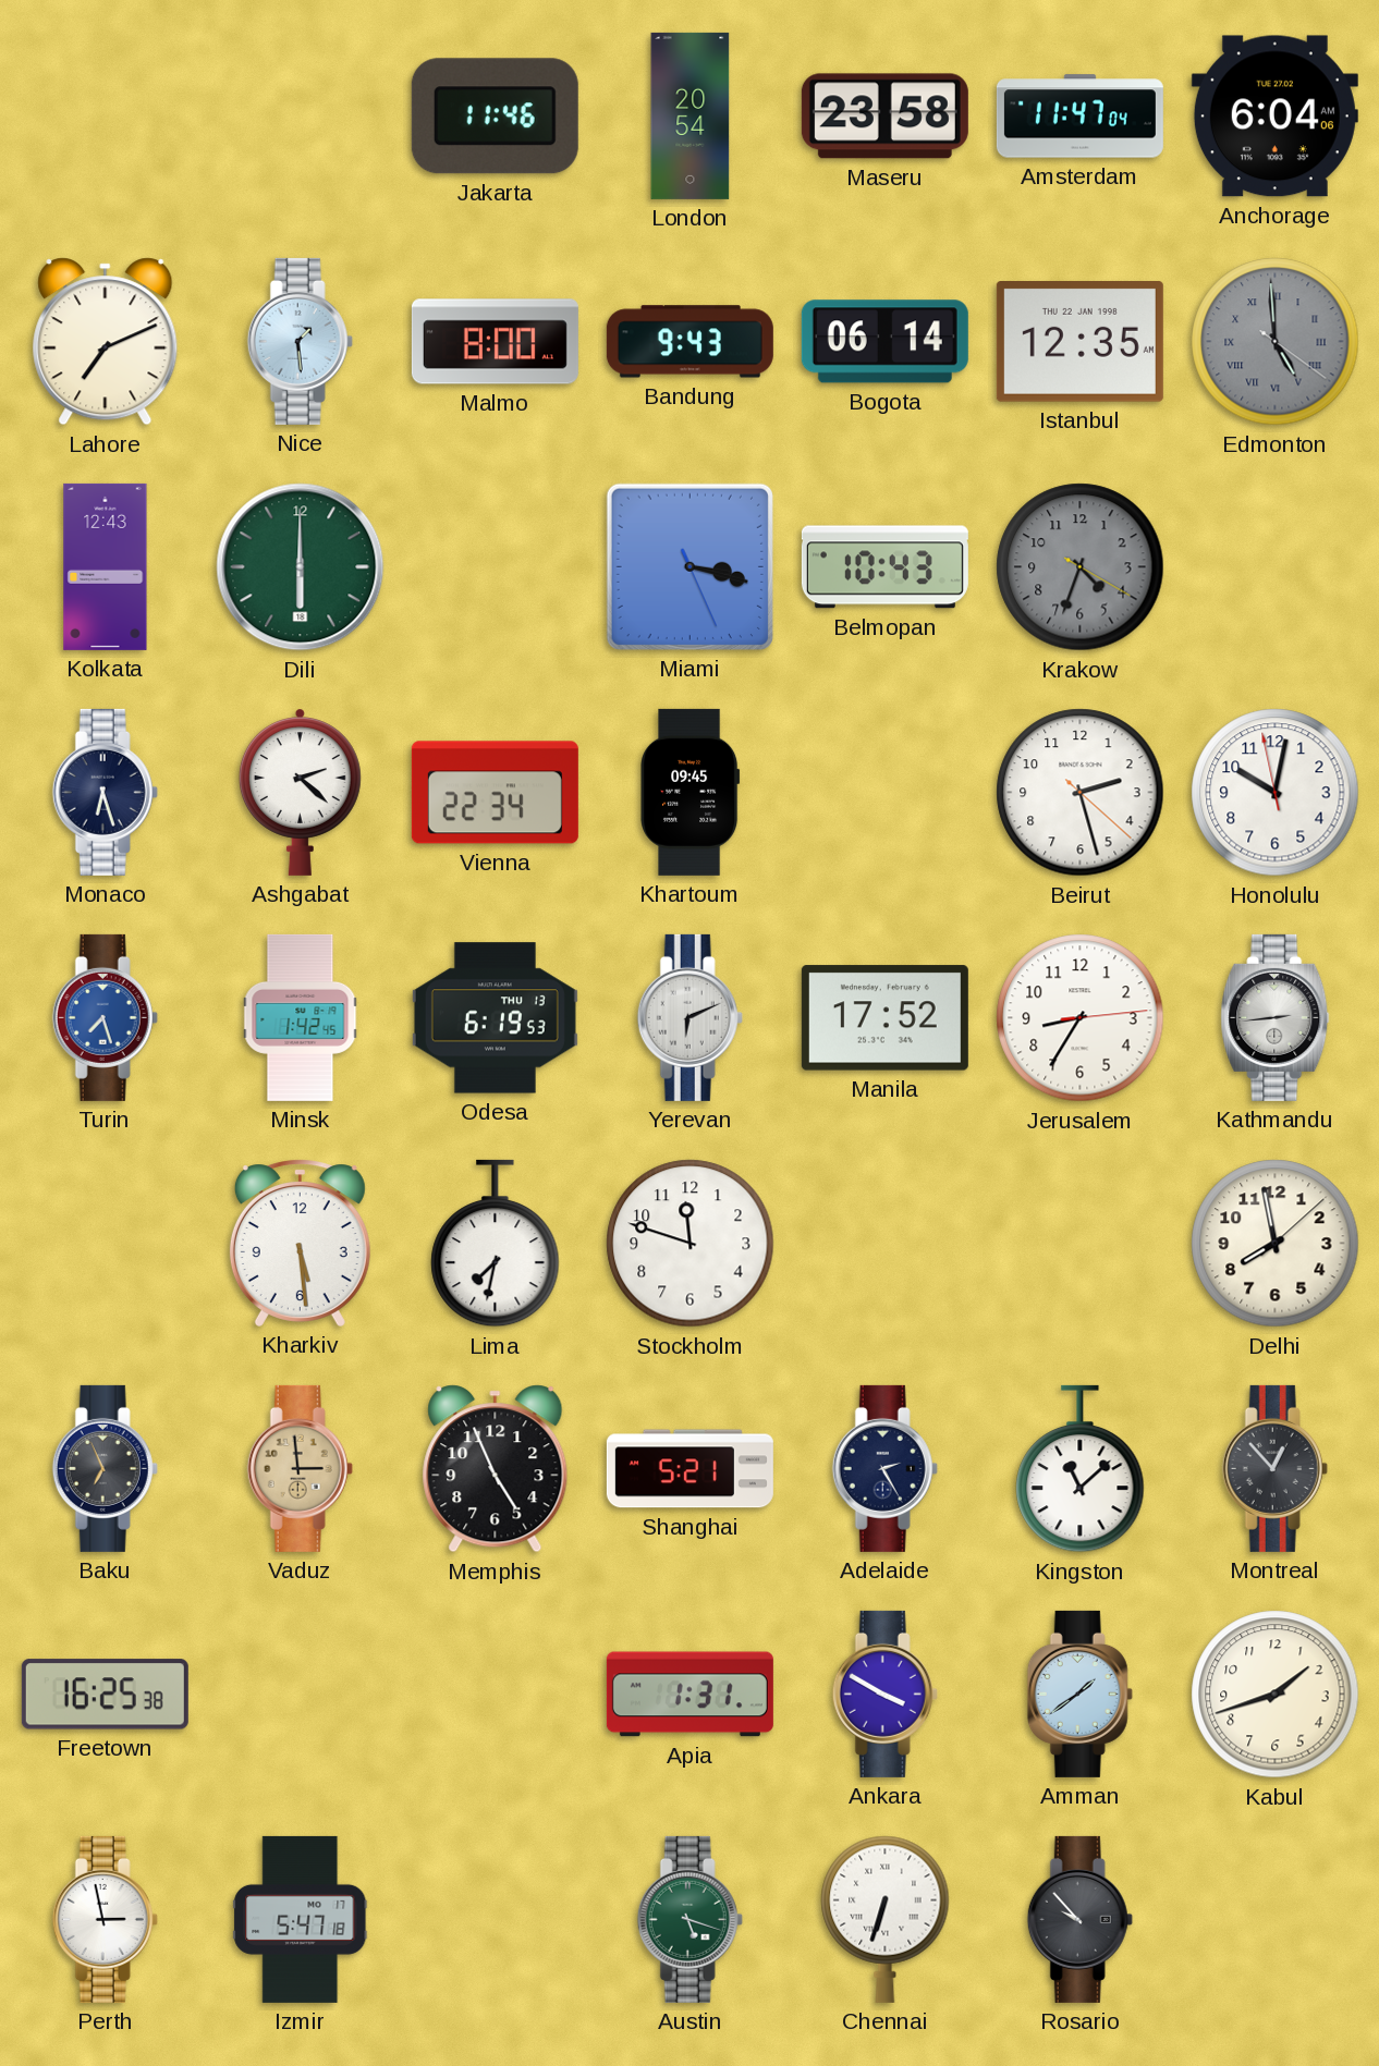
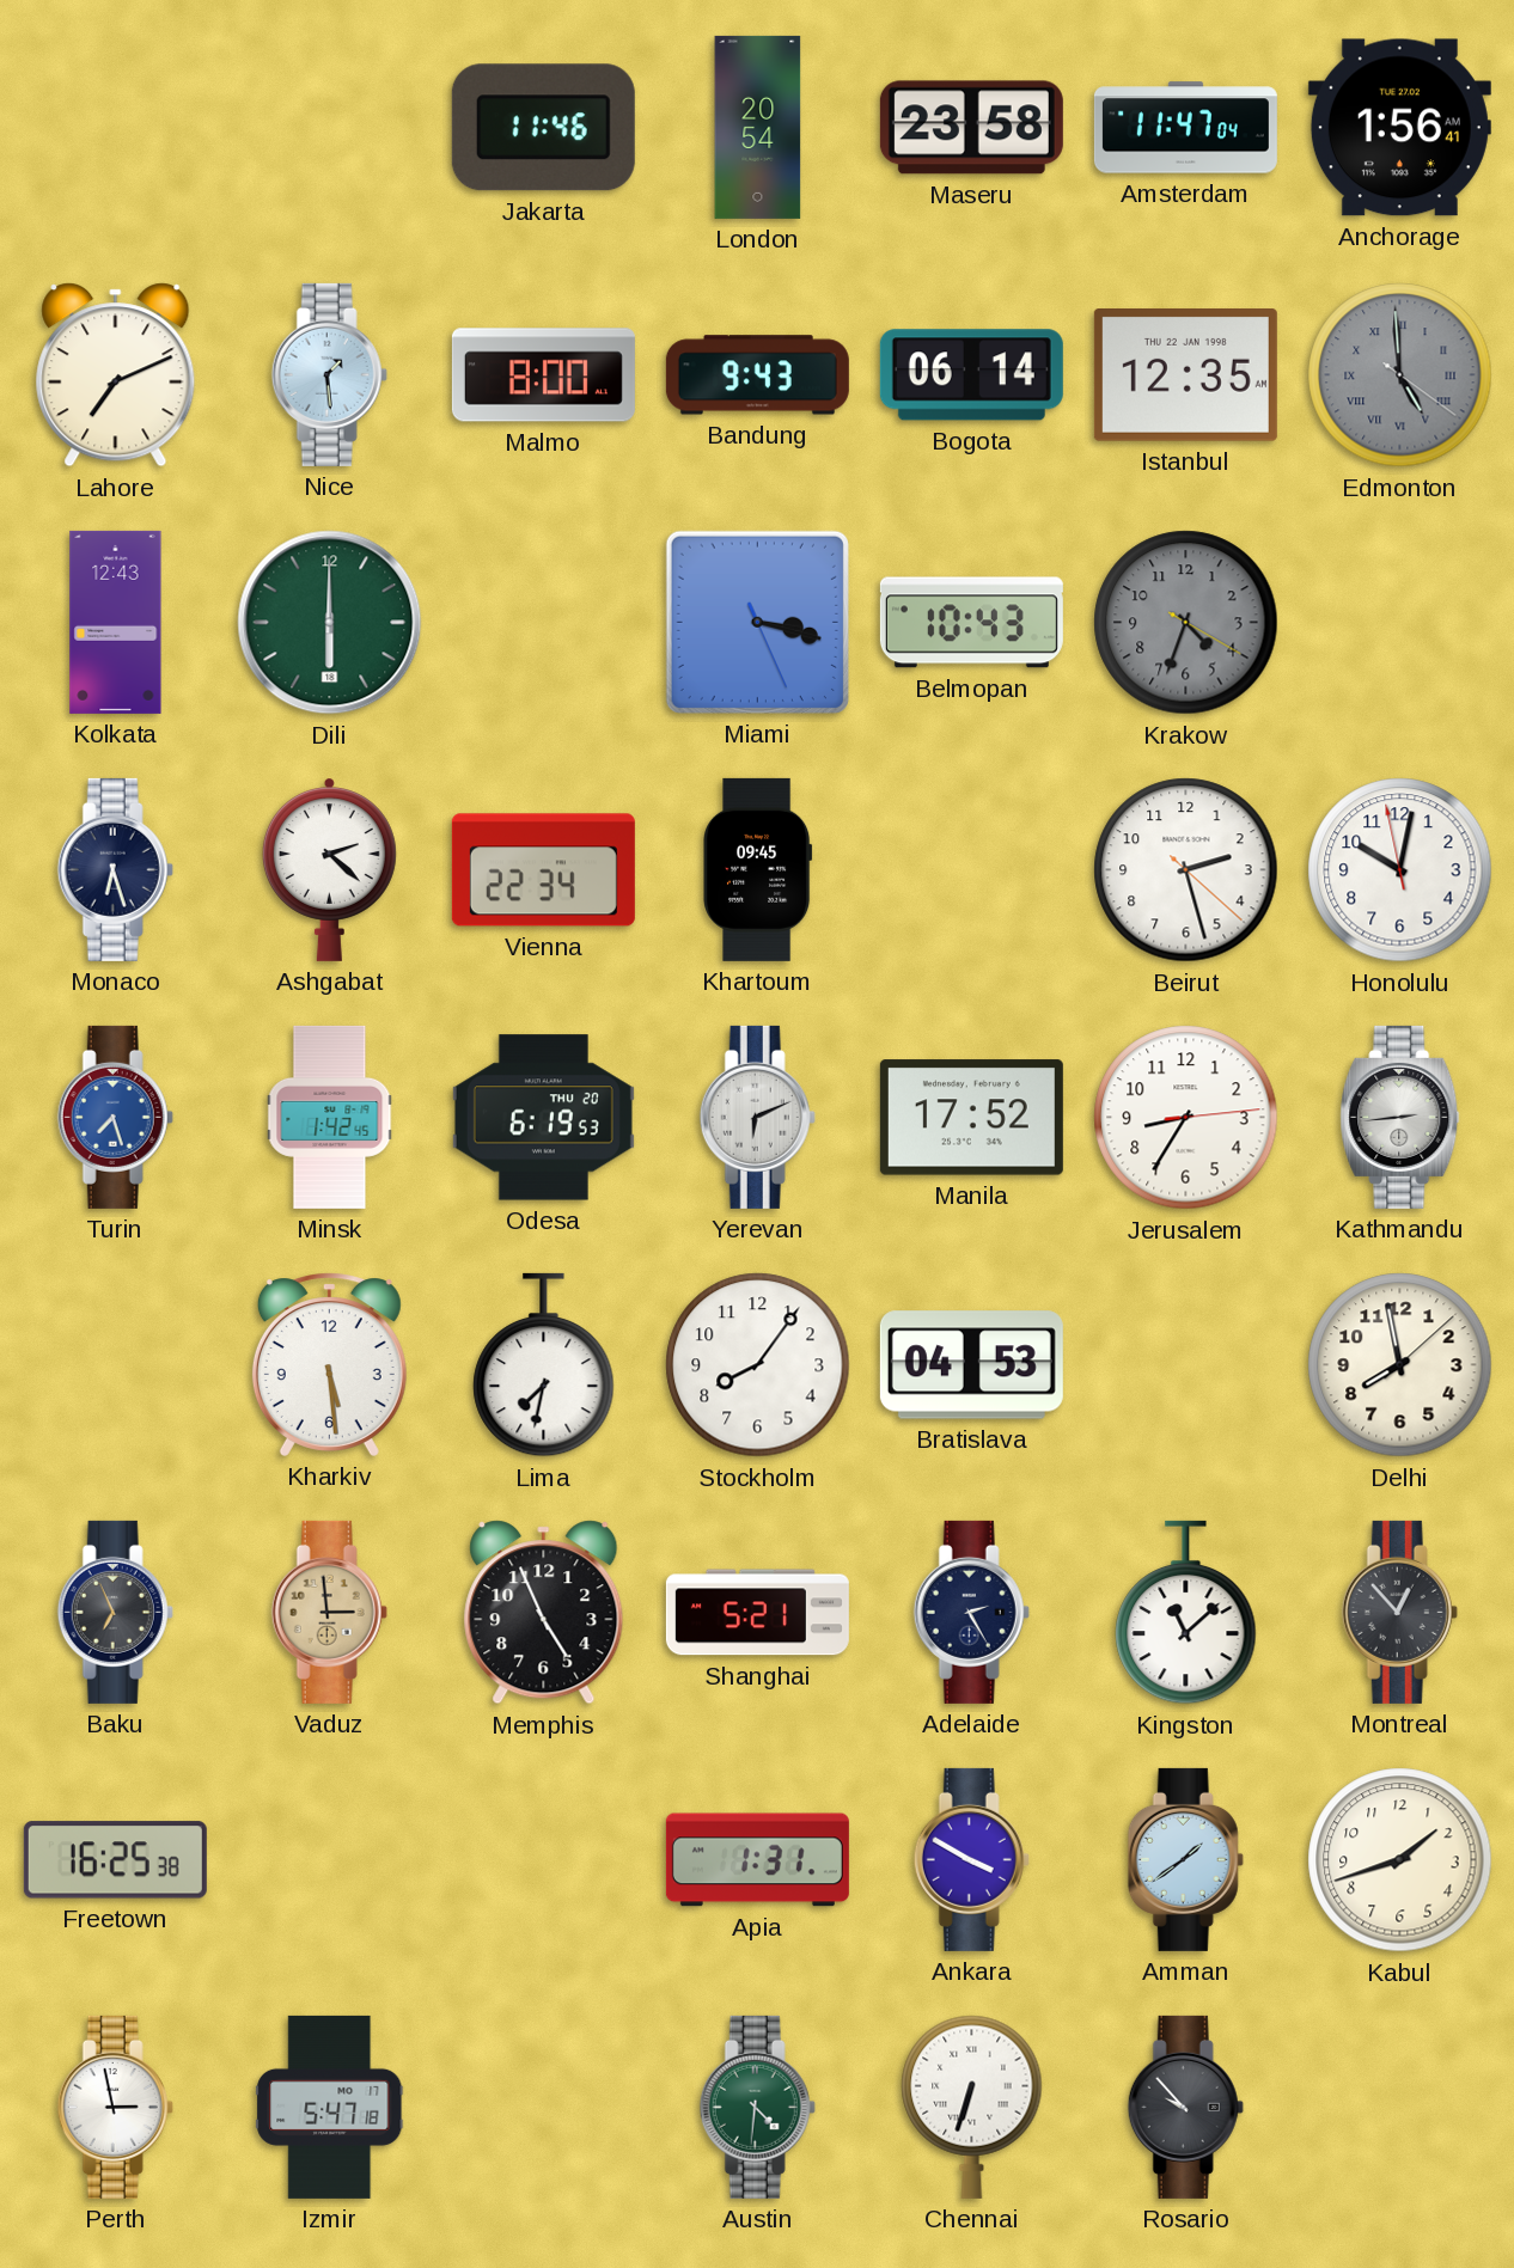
Anchorage: 6:04 -> 1:56
Odesa date: THU 13 -> THU 20
Stockholm: 11:48 -> 8:06
Bratislava: none -> 04:53
Austin: 5:18 -> 4:31
